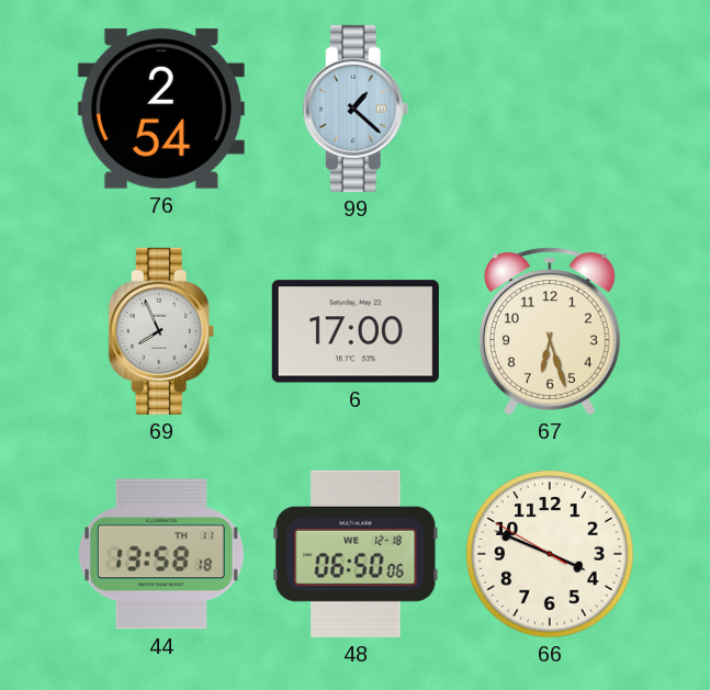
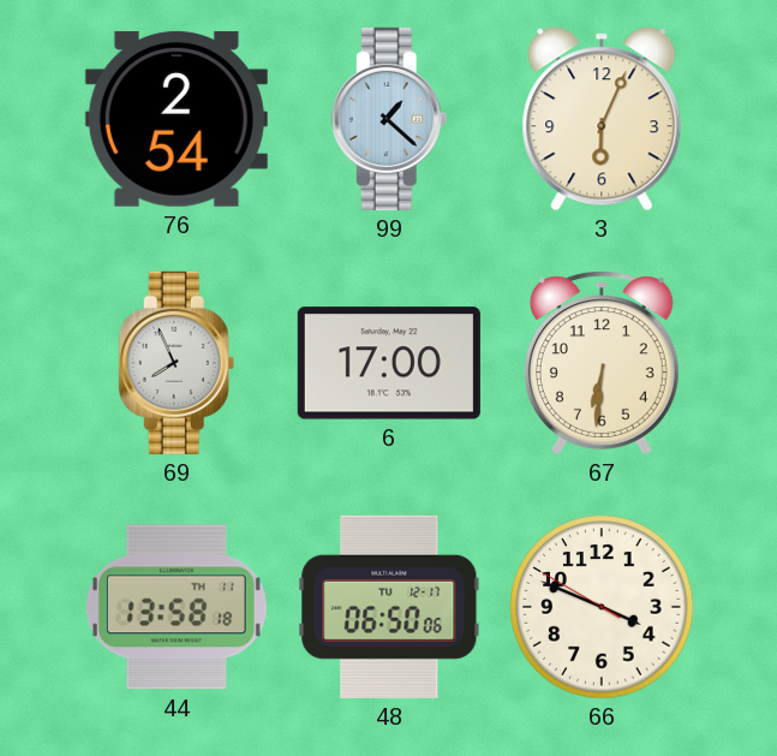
3: none -> 6:04
67: 6:27 -> 6:31
48 date: WE 12-18 -> TU 12-17
